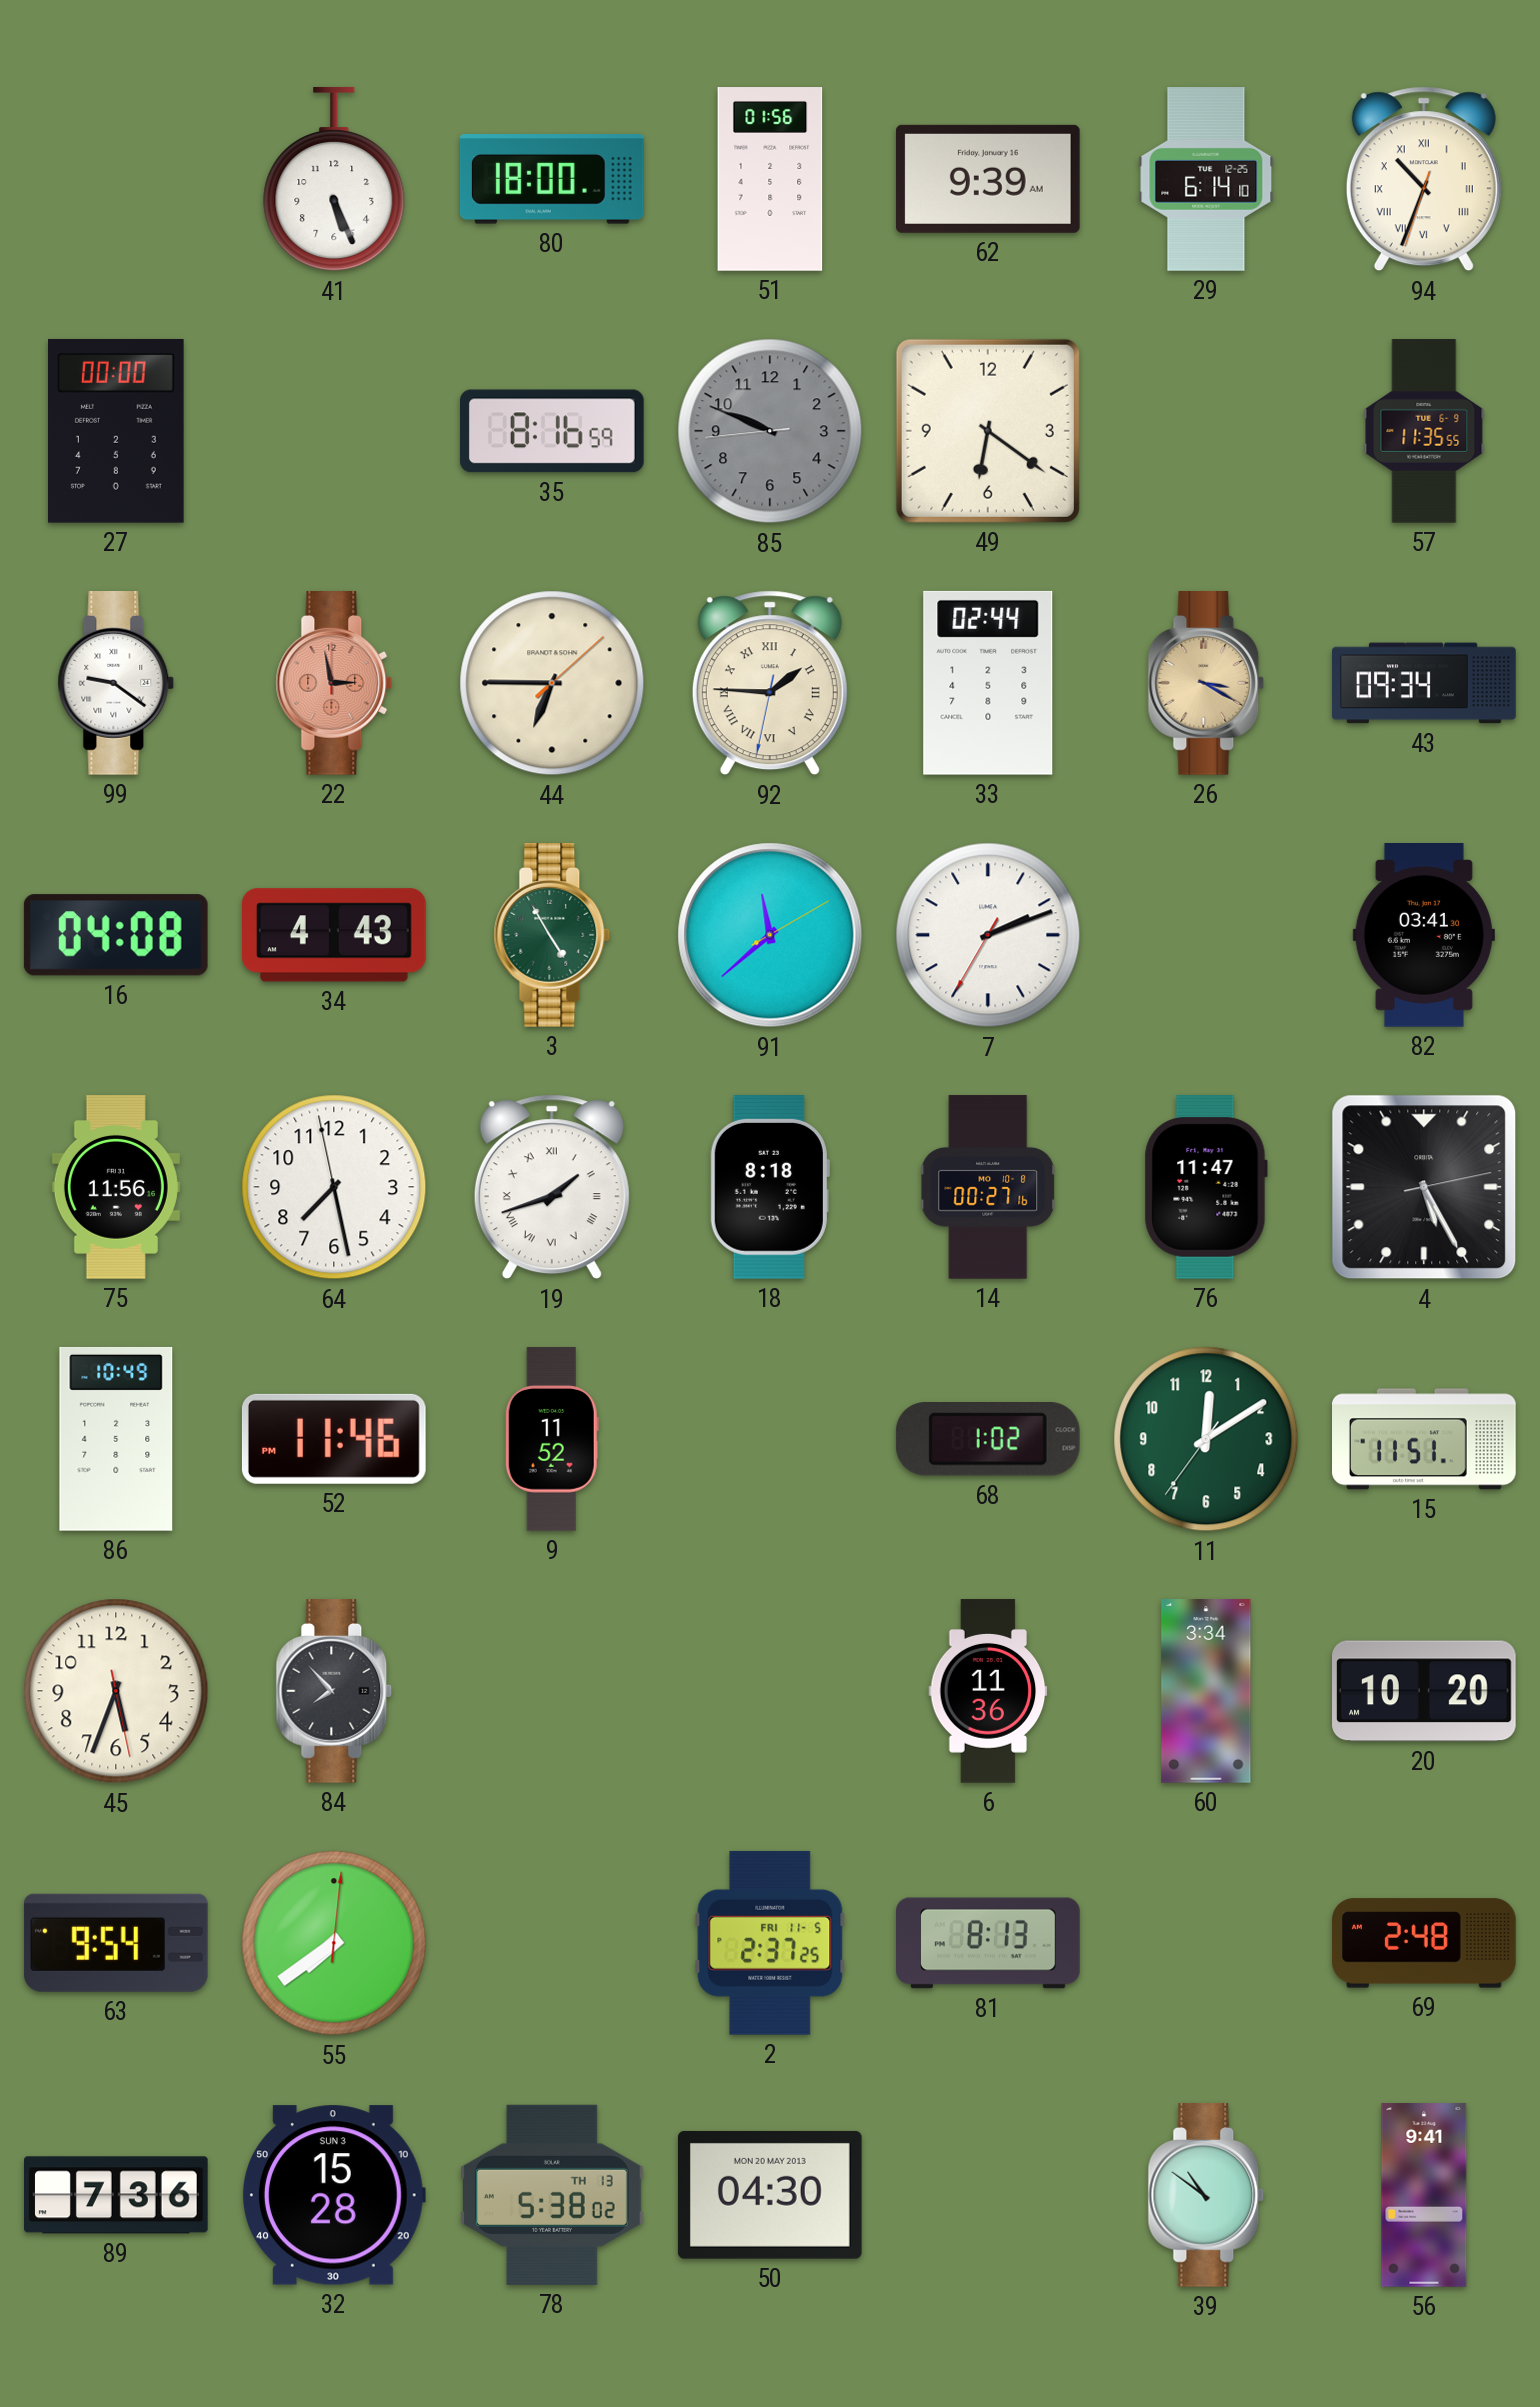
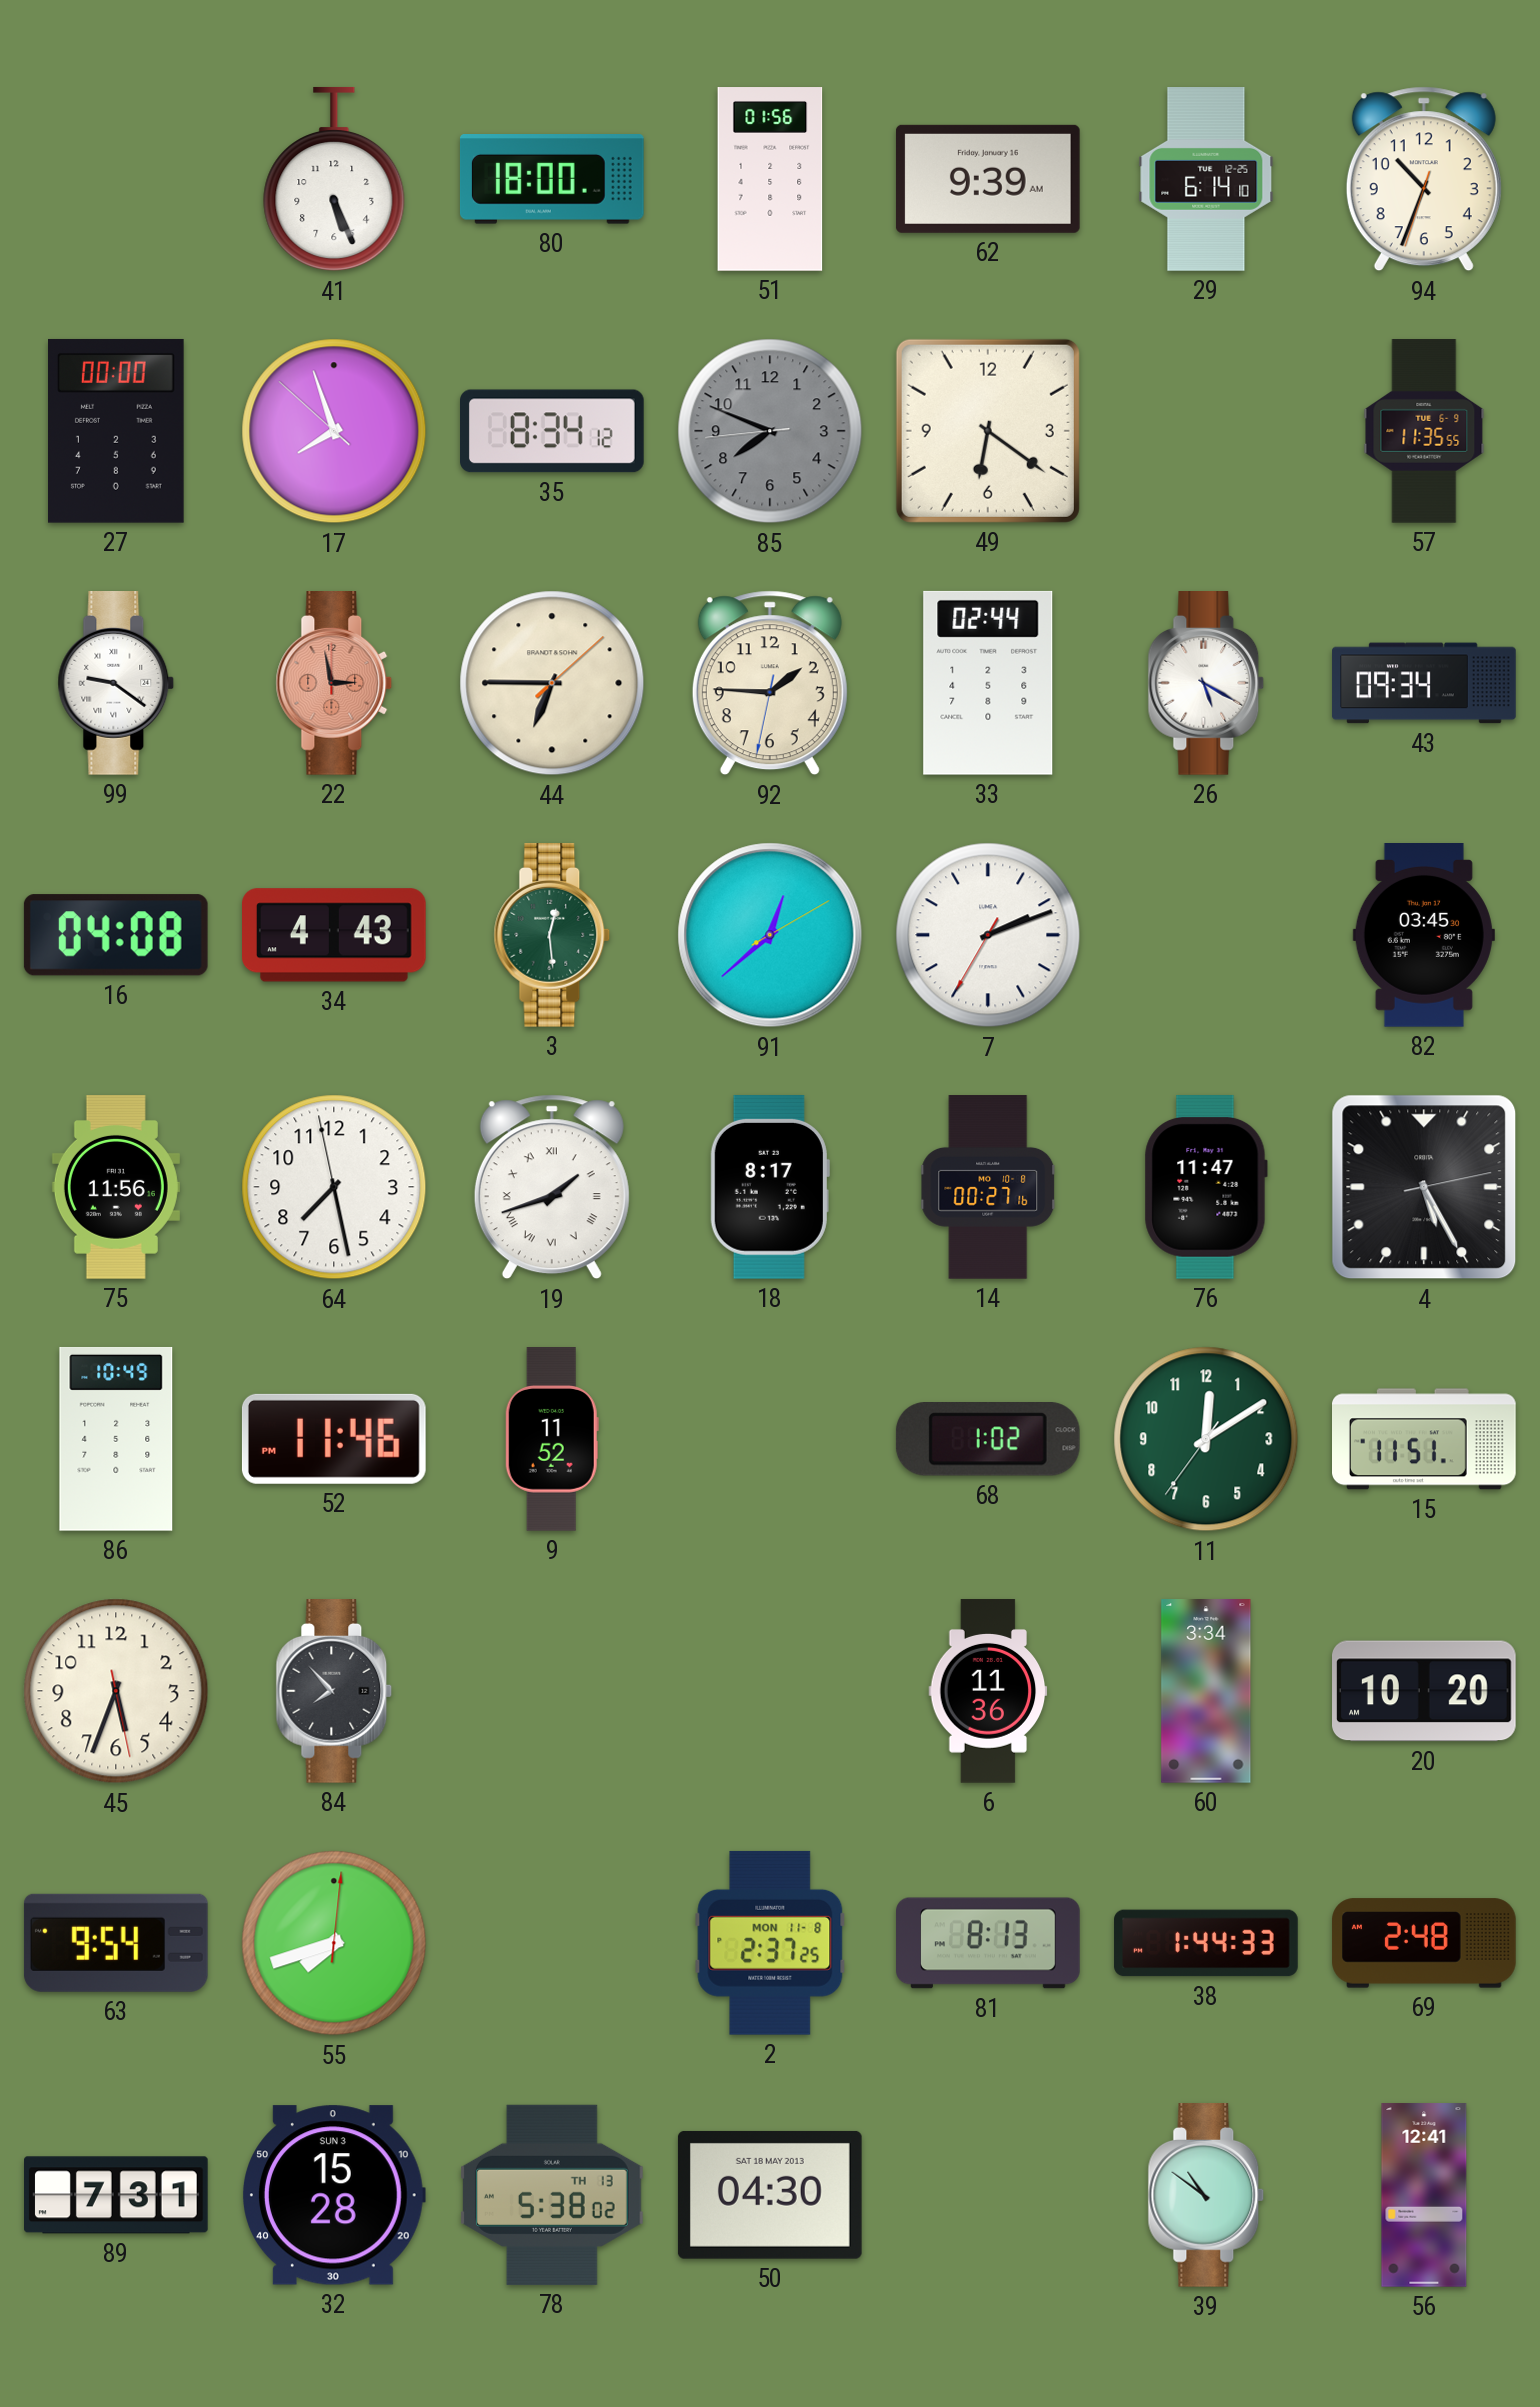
94 numerals: Roman -> Arabic
17: none -> 7:56
35: 8:16 -> 8:34
85: 9:48 -> 7:48
92 numerals: Roman -> Arabic
26: 3:20 -> 5:20
26 dial: champagne -> white
3: 4:55 -> 12:29
91: 11:38 -> 12:38
82: 03:41 -> 03:45
18: 8:18 -> 8:17
55: 7:39 -> 7:42
2 date: FRI 11-5 -> MON 11-8
38: none -> 1:44
89: 7:36 -> 7:31
50 date: MON 20 MAY 2013 -> SAT 18 MAY 2013
56: 9:41 -> 12:41
